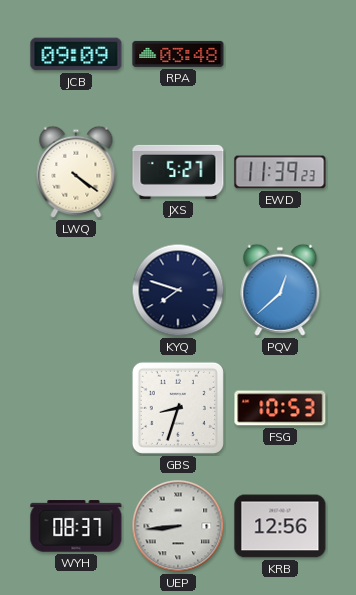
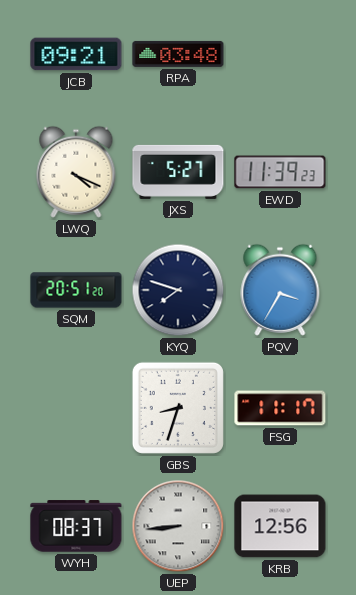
JCB: 09:09 -> 09:21
LWQ: 4:21 -> 4:19
SQM: none -> 20:51
PQV: 12:38 -> 3:35
FSG: 10:53 -> 11:17
